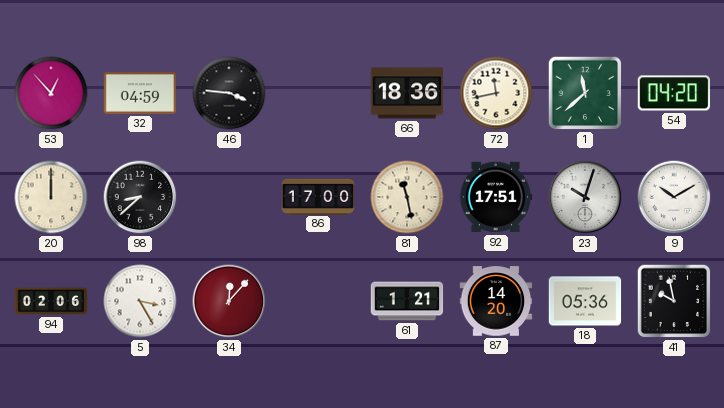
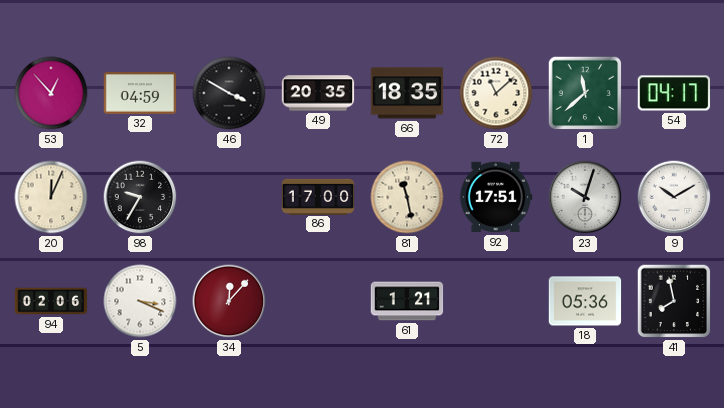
46: 3:46 -> 3:50
49: none -> 20:35
66: 18:36 -> 18:35
72: 11:43 -> 11:08
54: 04:20 -> 04:17
20: 12:00 -> 12:04
98: 8:38 -> 9:35
5: 3:25 -> 3:19
87: 14:20 -> none
41: 9:58 -> 7:58
